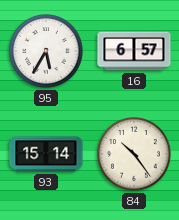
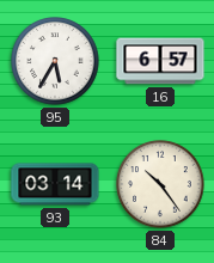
93: 15:14 -> 03:14
